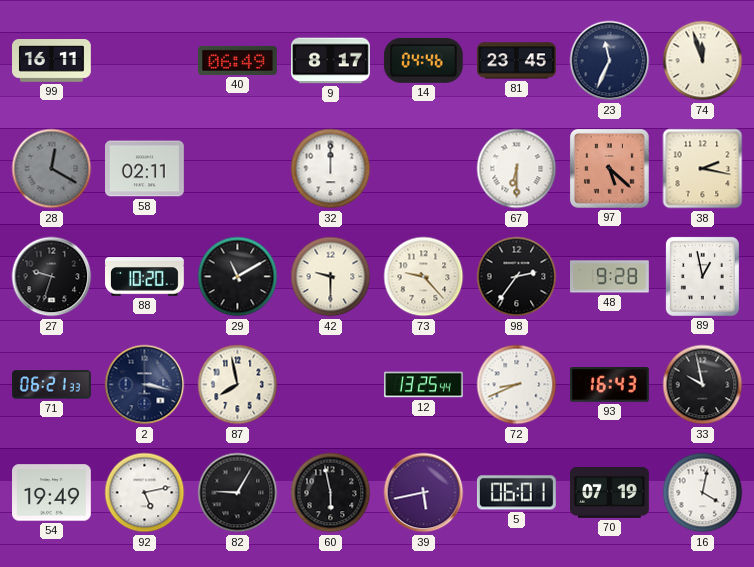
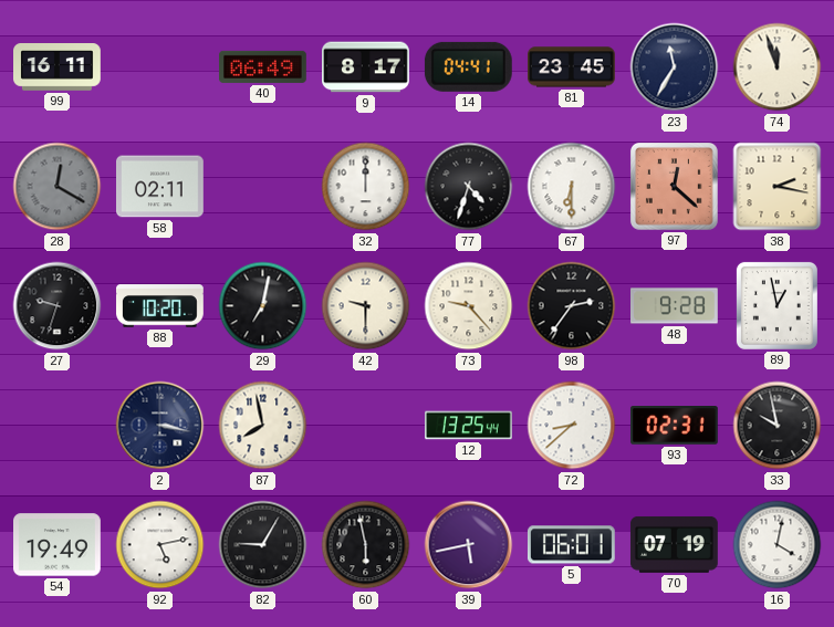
14: 04:46 -> 04:41
23: 11:34 -> 11:35
77: none -> 4:33
97: 5:22 -> 12:22
29: 11:10 -> 7:02
71: 06:21 -> none
72: 8:41 -> 8:38
93: 16:43 -> 02:31
